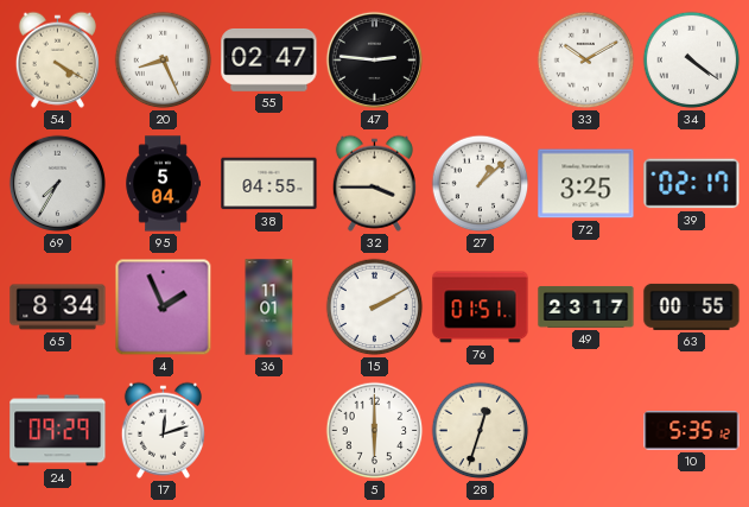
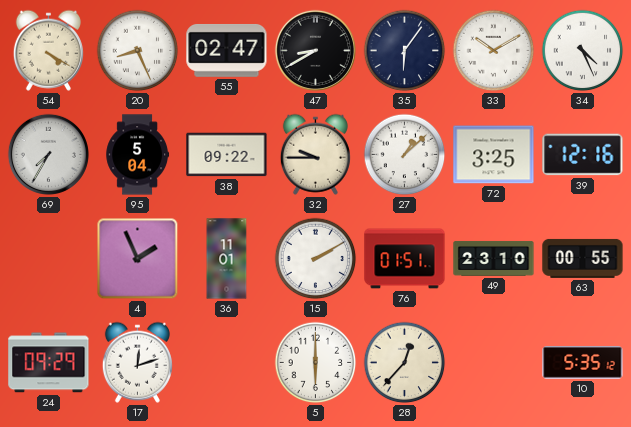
47: 2:46 -> 8:40
35: none -> 6:06
34: 4:21 -> 4:26
38: 04:55 -> 09:22
32: 3:45 -> 9:45
39: 02:17 -> 12:16
65: 8:34 -> none
49: 23:17 -> 23:10
28: 12:33 -> 12:37
